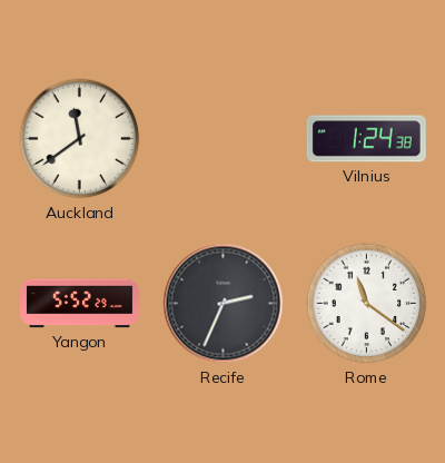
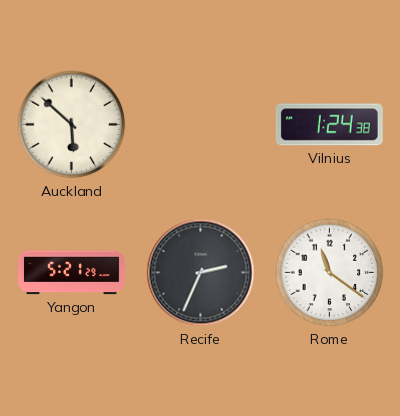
Auckland: 11:39 -> 5:52
Yangon: 5:52 -> 5:21
